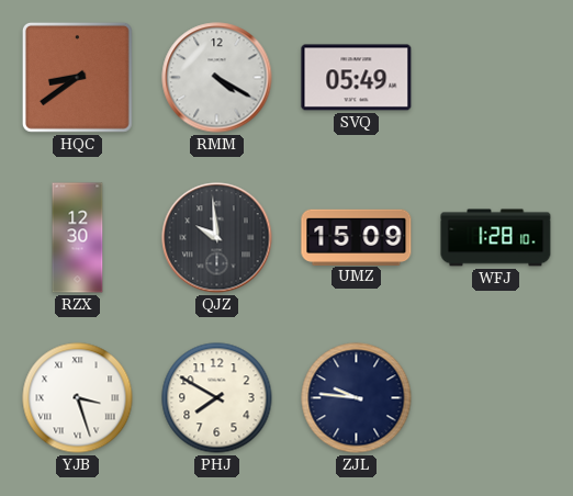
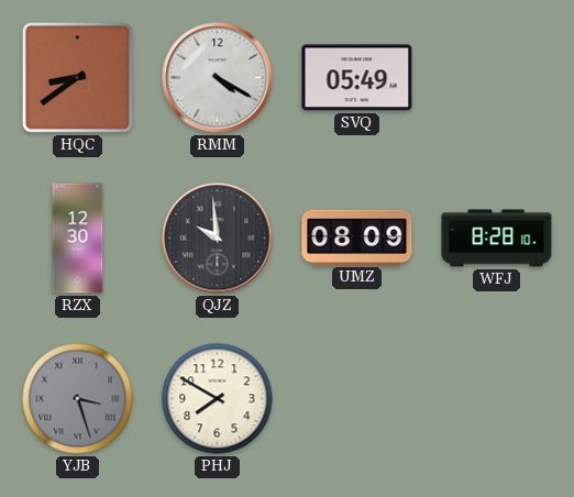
UMZ: 15:09 -> 08:09
WFJ: 1:28 -> 8:28
YJB dial: white -> grey
ZJL: 9:46 -> none
